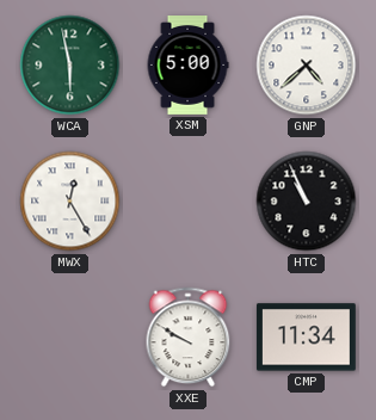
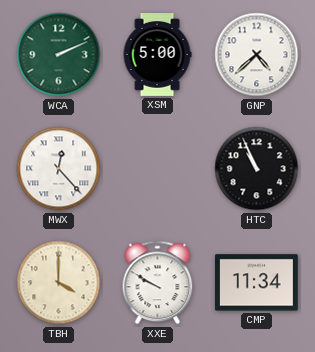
WCA: 5:58 -> 2:11
MWX: 12:25 -> 12:23
TBH: none -> 4:00
